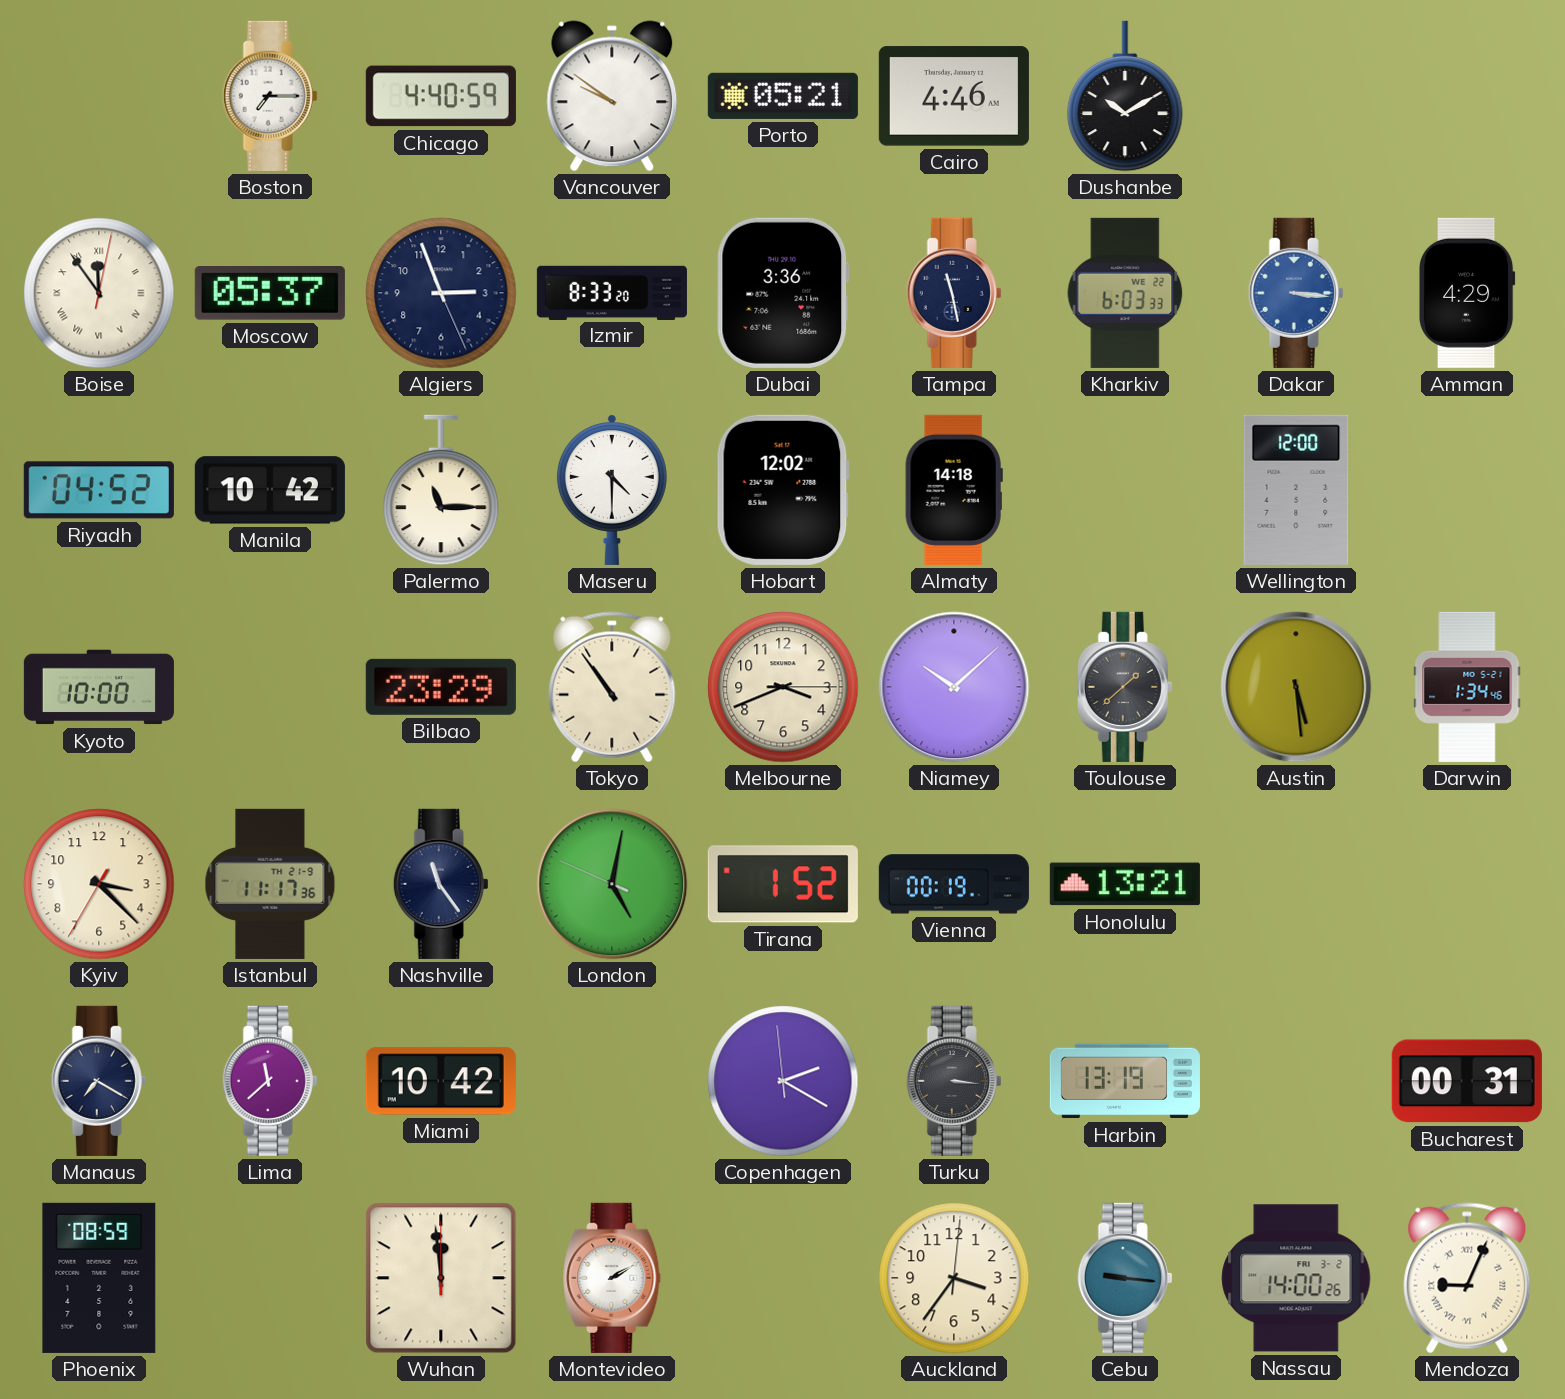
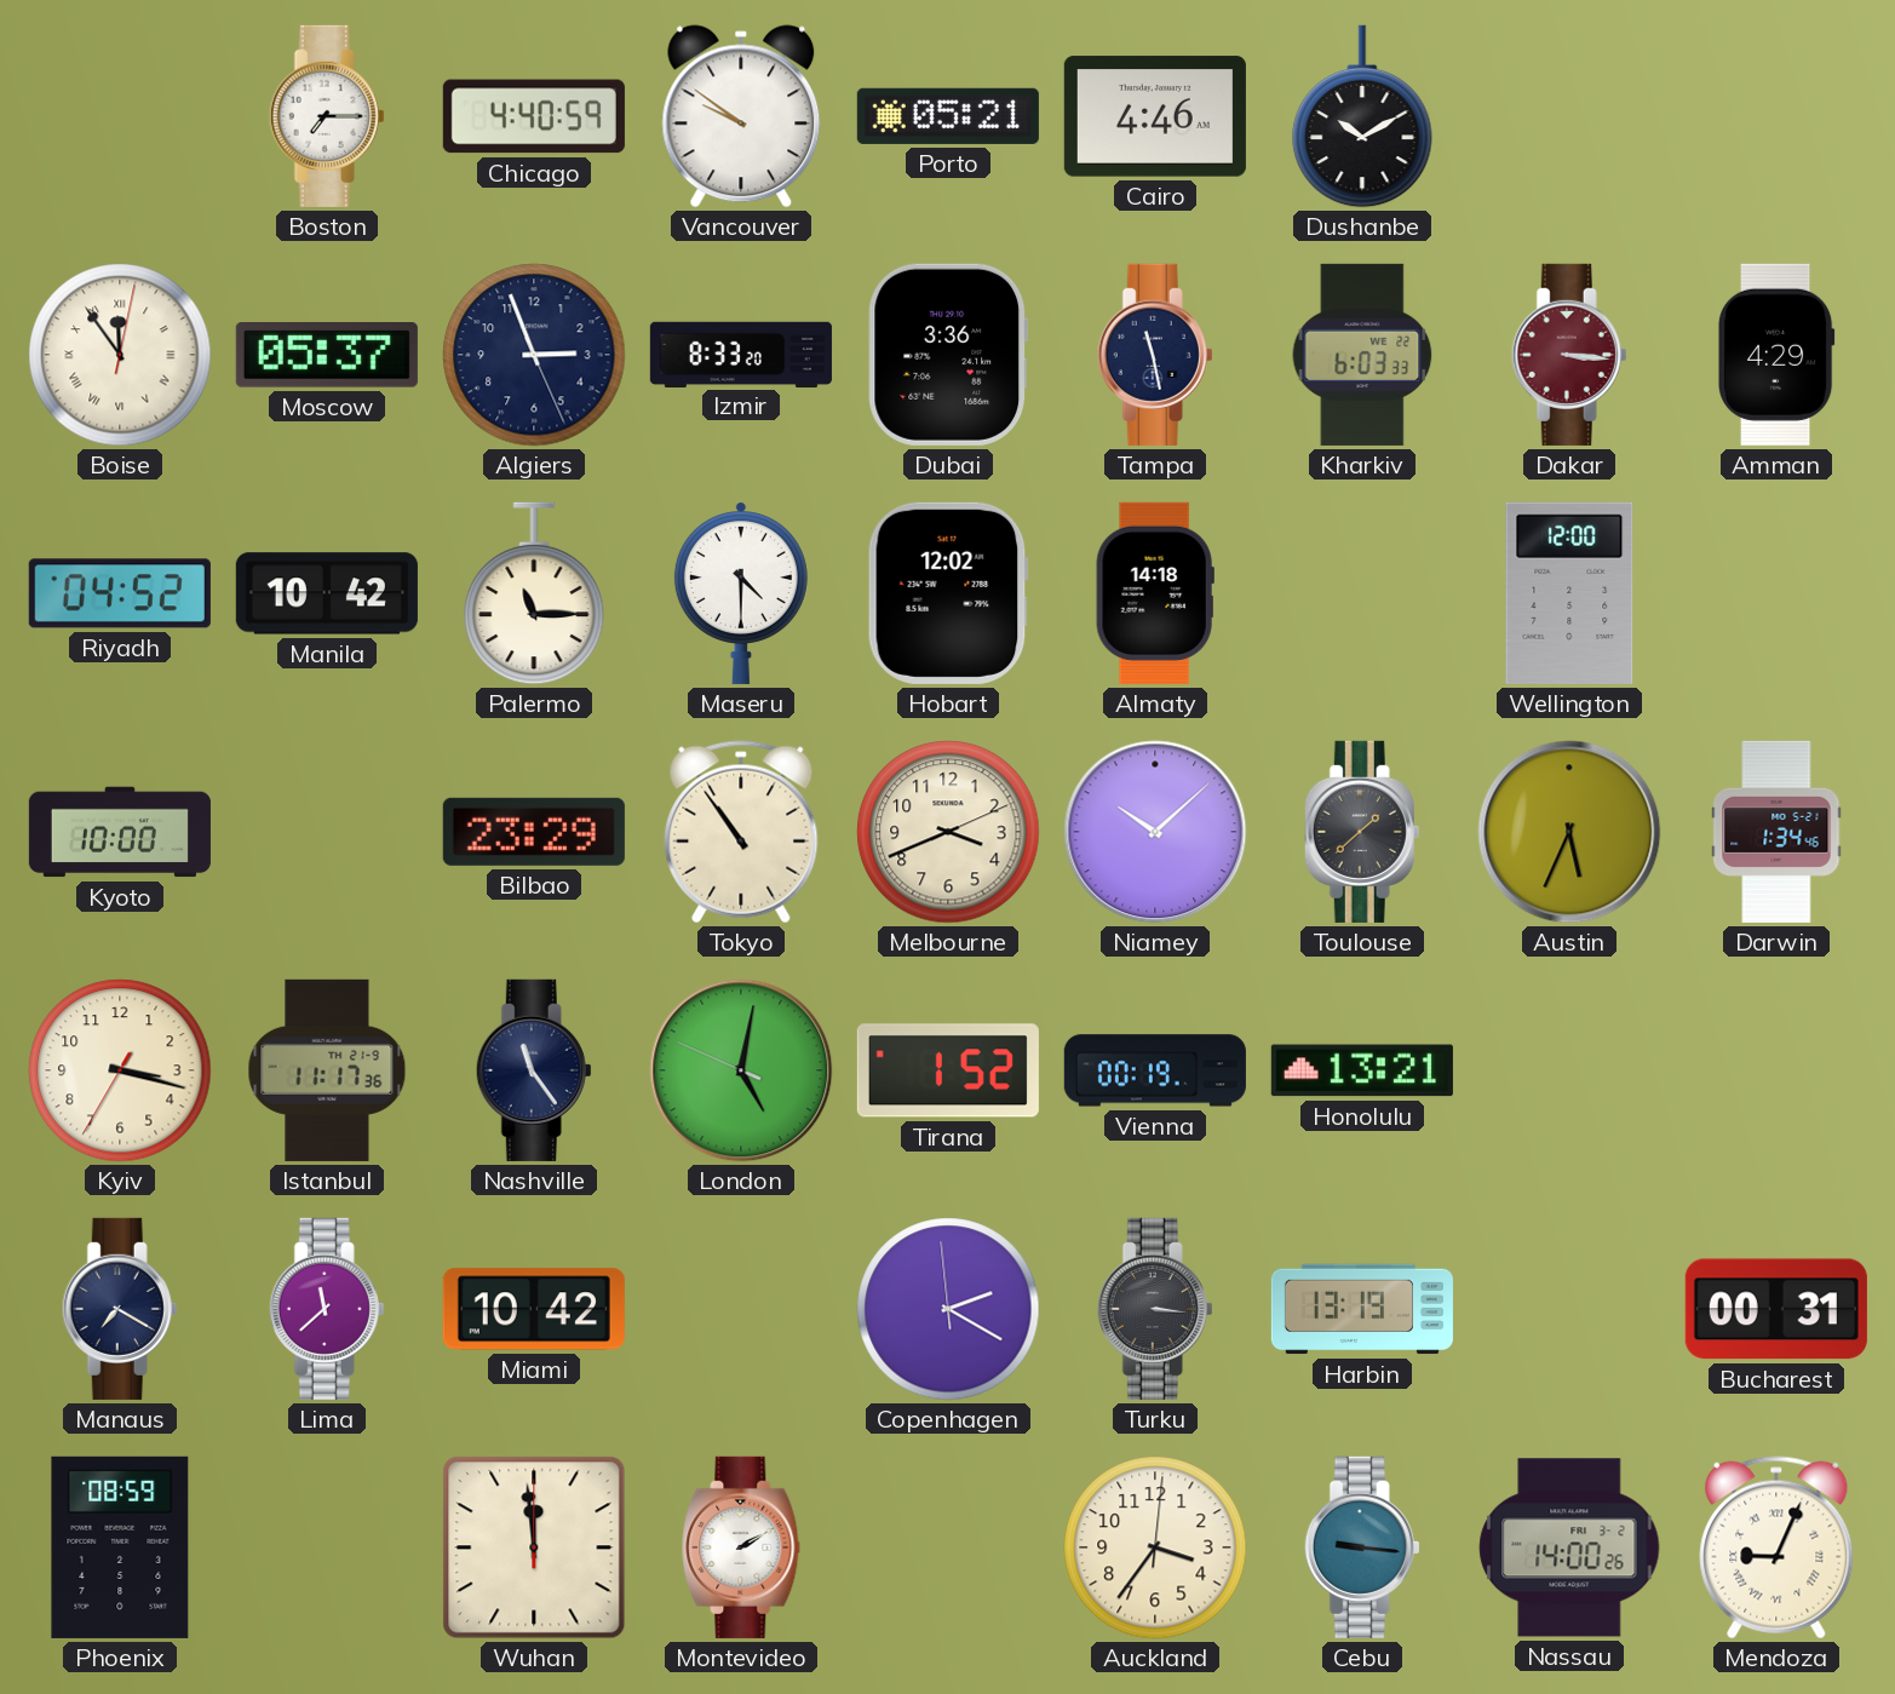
Dakar dial: blue -> burgundy
Melbourne: 3:41:15 -> 3:41:11
Austin: 5:29 -> 5:34
Kyiv: 3:22 -> 3:17
